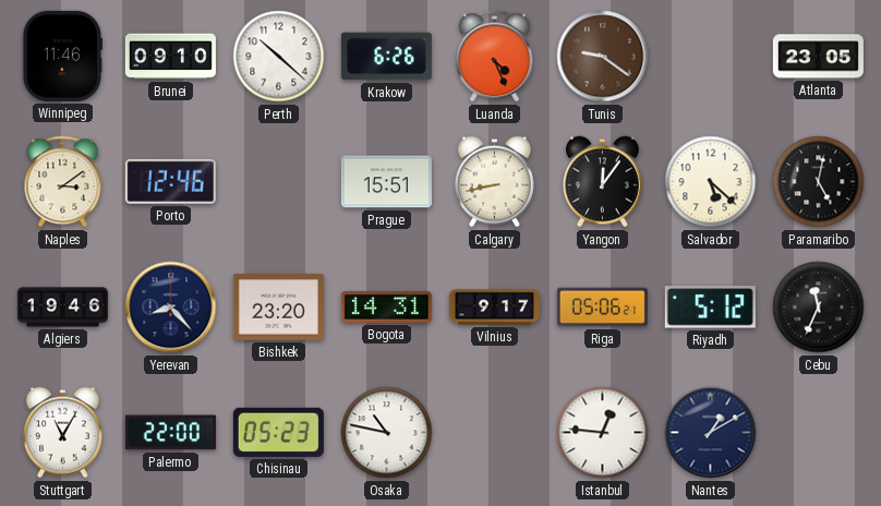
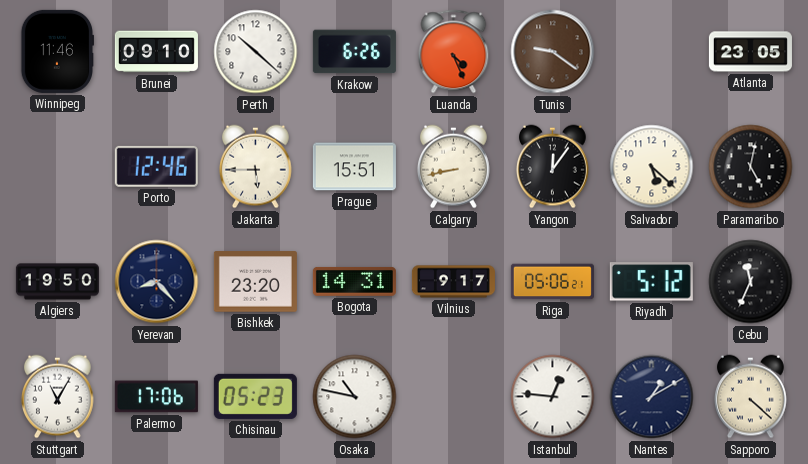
Naples: 3:09 -> none
Jakarta: none -> 5:45
Algiers: 19:46 -> 19:50
Palermo: 22:00 -> 17:06
Sapporo: none -> 4:22
